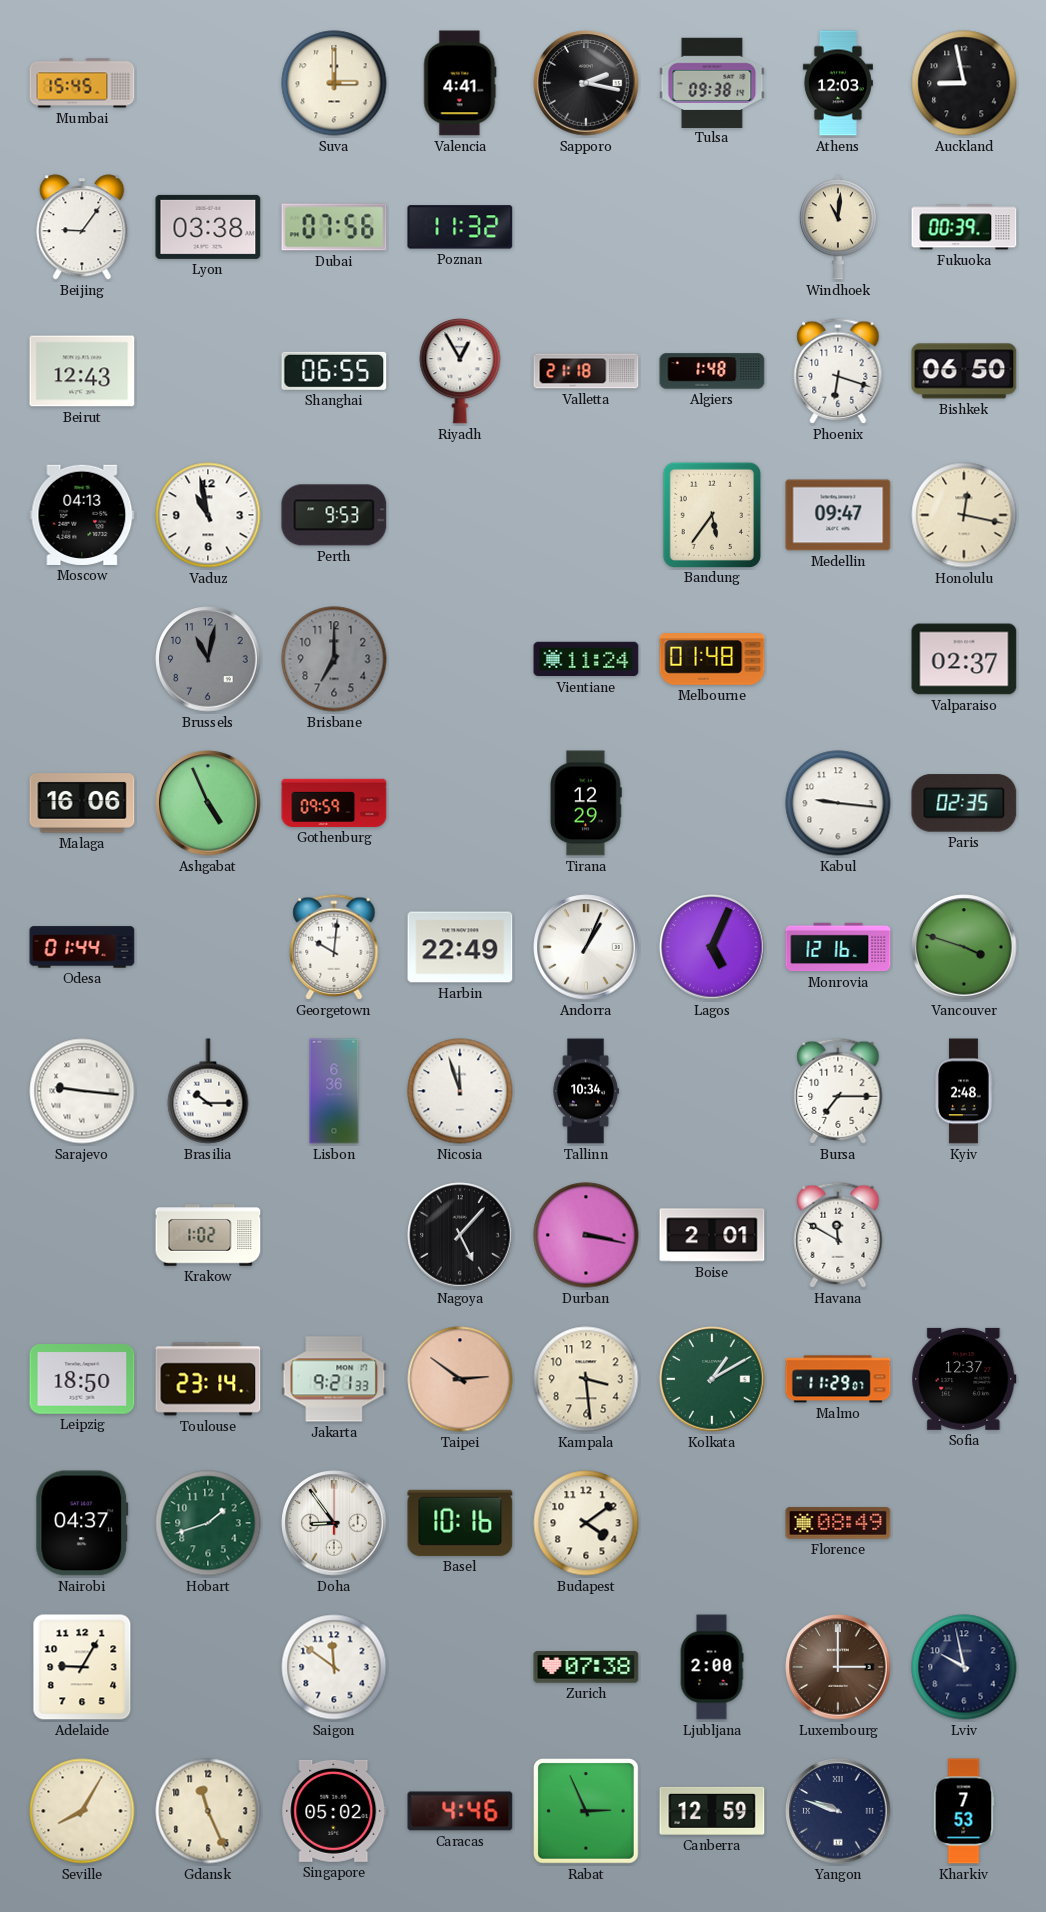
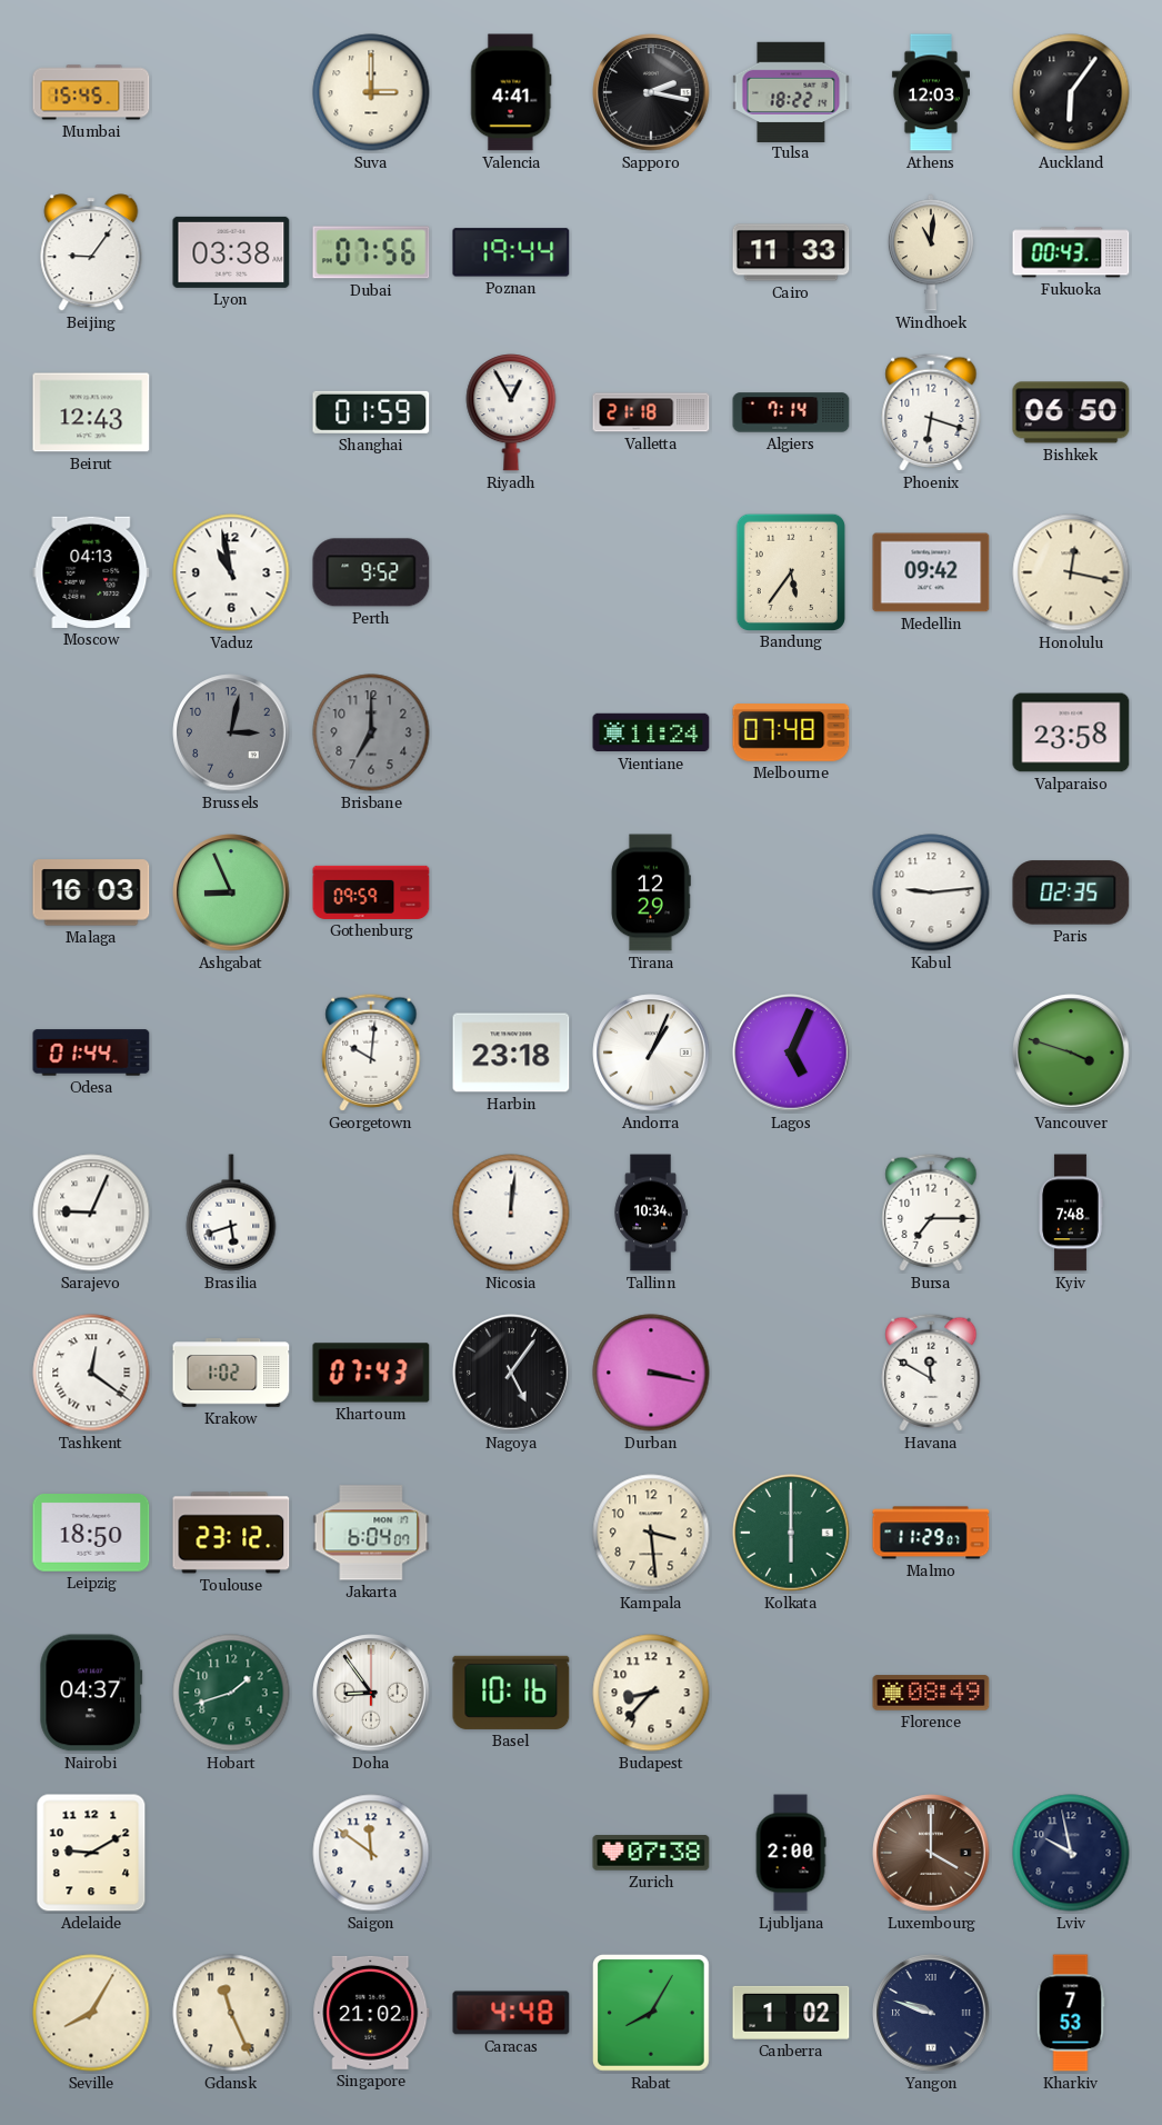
Tulsa: 09:38 -> 18:22
Auckland: 8:58 -> 6:06
Poznan: 11:32 -> 19:44
Cairo: none -> 11:33
Fukuoka: 00:39 -> 00:43
Shanghai: 06:55 -> 01:59
Algiers: 1:48 -> 7:14
Perth: 9:53 -> 9:52
Medellin: 09:47 -> 09:42
Brussels: 11:02 -> 3:02
Melbourne: 01:48 -> 07:48
Valparaiso: 02:37 -> 23:58
Malaga: 16:06 -> 16:03
Ashgabat: 4:56 -> 8:56
Kabul: 9:16 -> 9:14
Harbin: 22:49 -> 23:18
Monrovia: 12:16 -> none
Sarajevo: 9:16 -> 9:04
Brasilia: 10:15 -> 5:42
Lisbon: 6:36 -> none
Nicosia: 11:57 -> 12:01
Kyiv: 2:48 -> 7:48
Tashkent: none -> 12:21
Khartoum: none -> 07:43
Nagoya: 5:07 -> 5:06
Boise: 2:01 -> none
Toulouse: 23:14 -> 23:12
Jakarta: 9:21 -> 6:04
Taipei: 2:51 -> none
Kolkata: 1:10 -> 6:00
Sofia: 12:37 -> none
Budapest: 4:09 -> 8:37
Adelaide: 9:05 -> 9:10
Luxembourg: 3:00 -> 4:00
Singapore: 05:02 -> 21:02
Caracas: 4:46 -> 4:48
Rabat: 2:56 -> 8:05
Canberra: 12:59 -> 1:02
